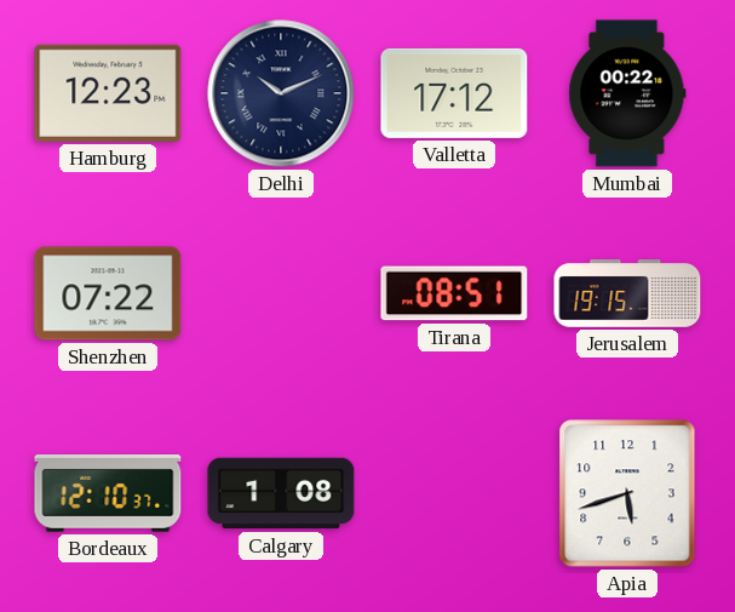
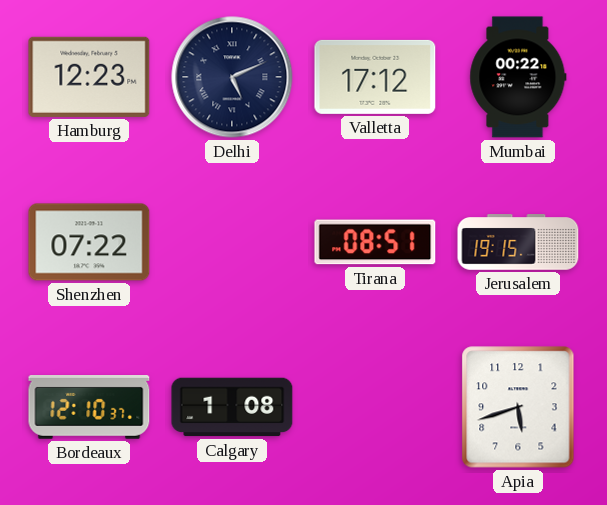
Delhi: 10:11 -> 5:11
